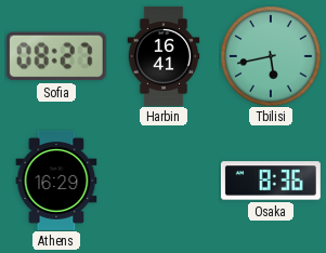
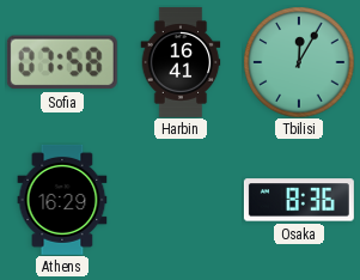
Sofia: 08:27 -> 07:58
Tbilisi: 5:43 -> 12:05
